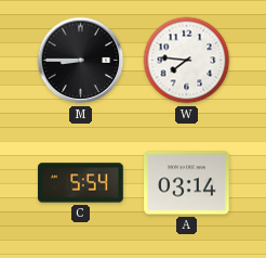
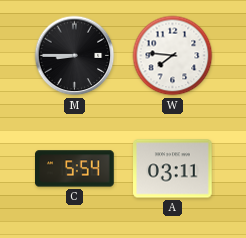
A: 03:14 -> 03:11
